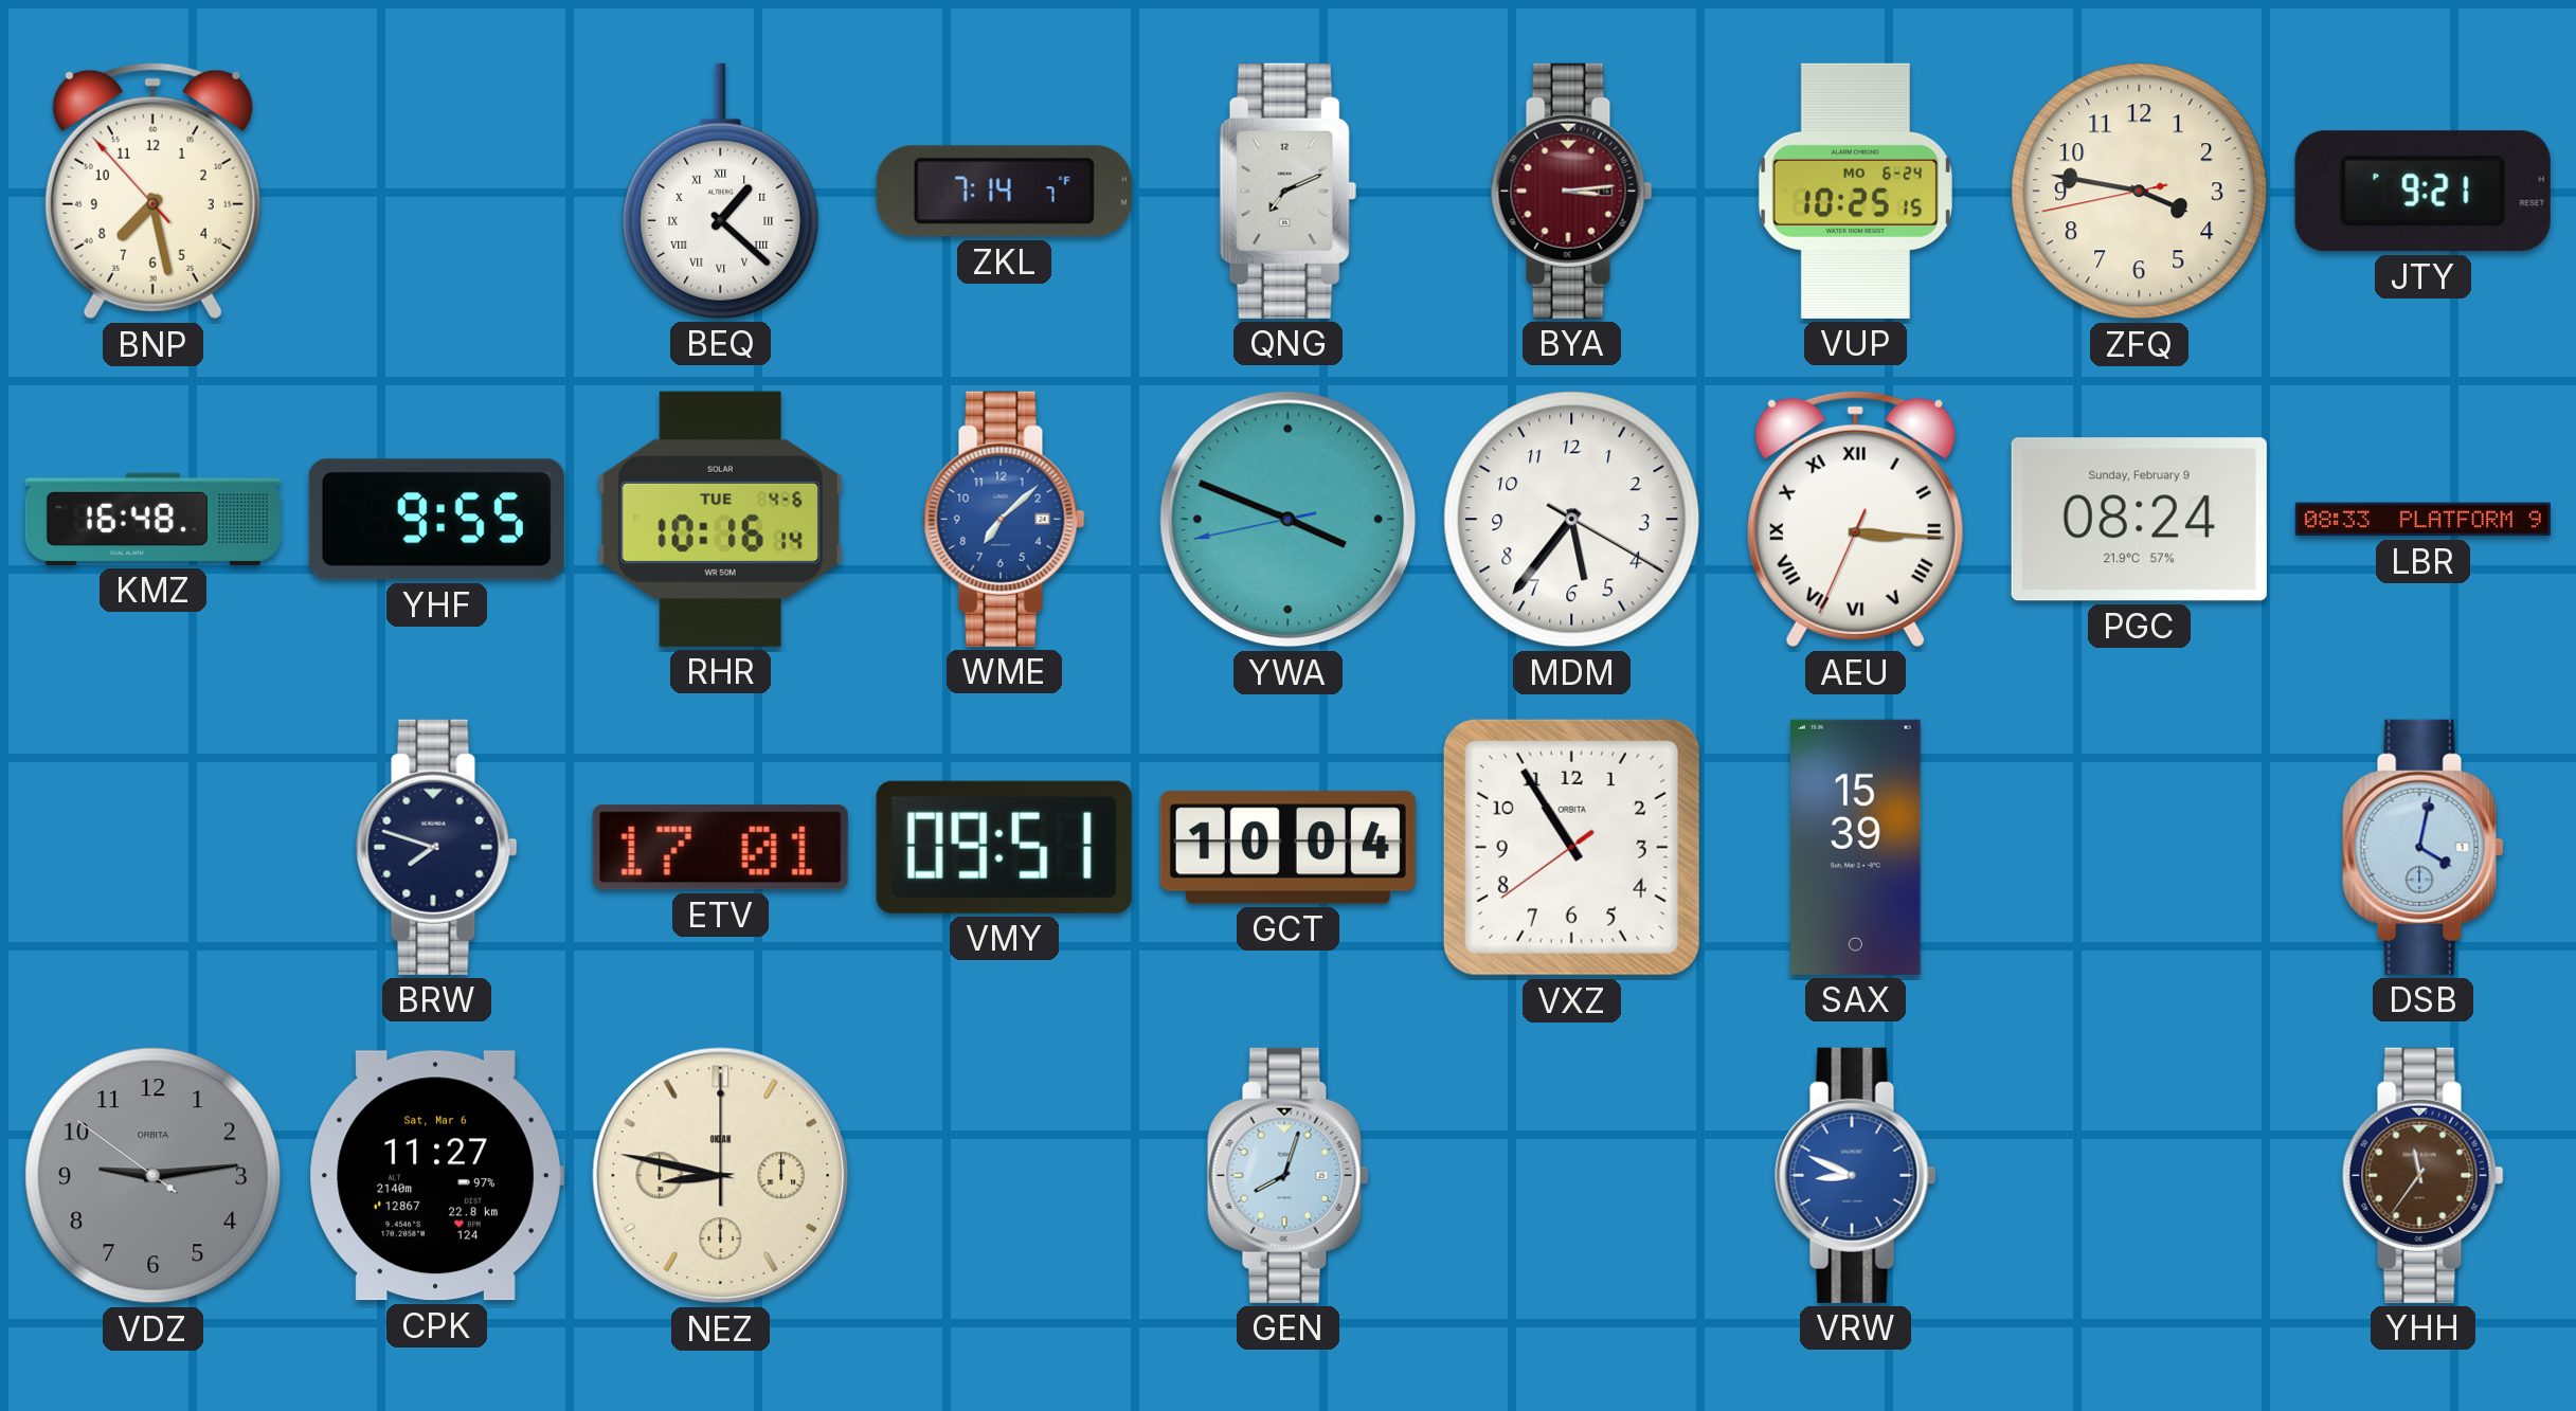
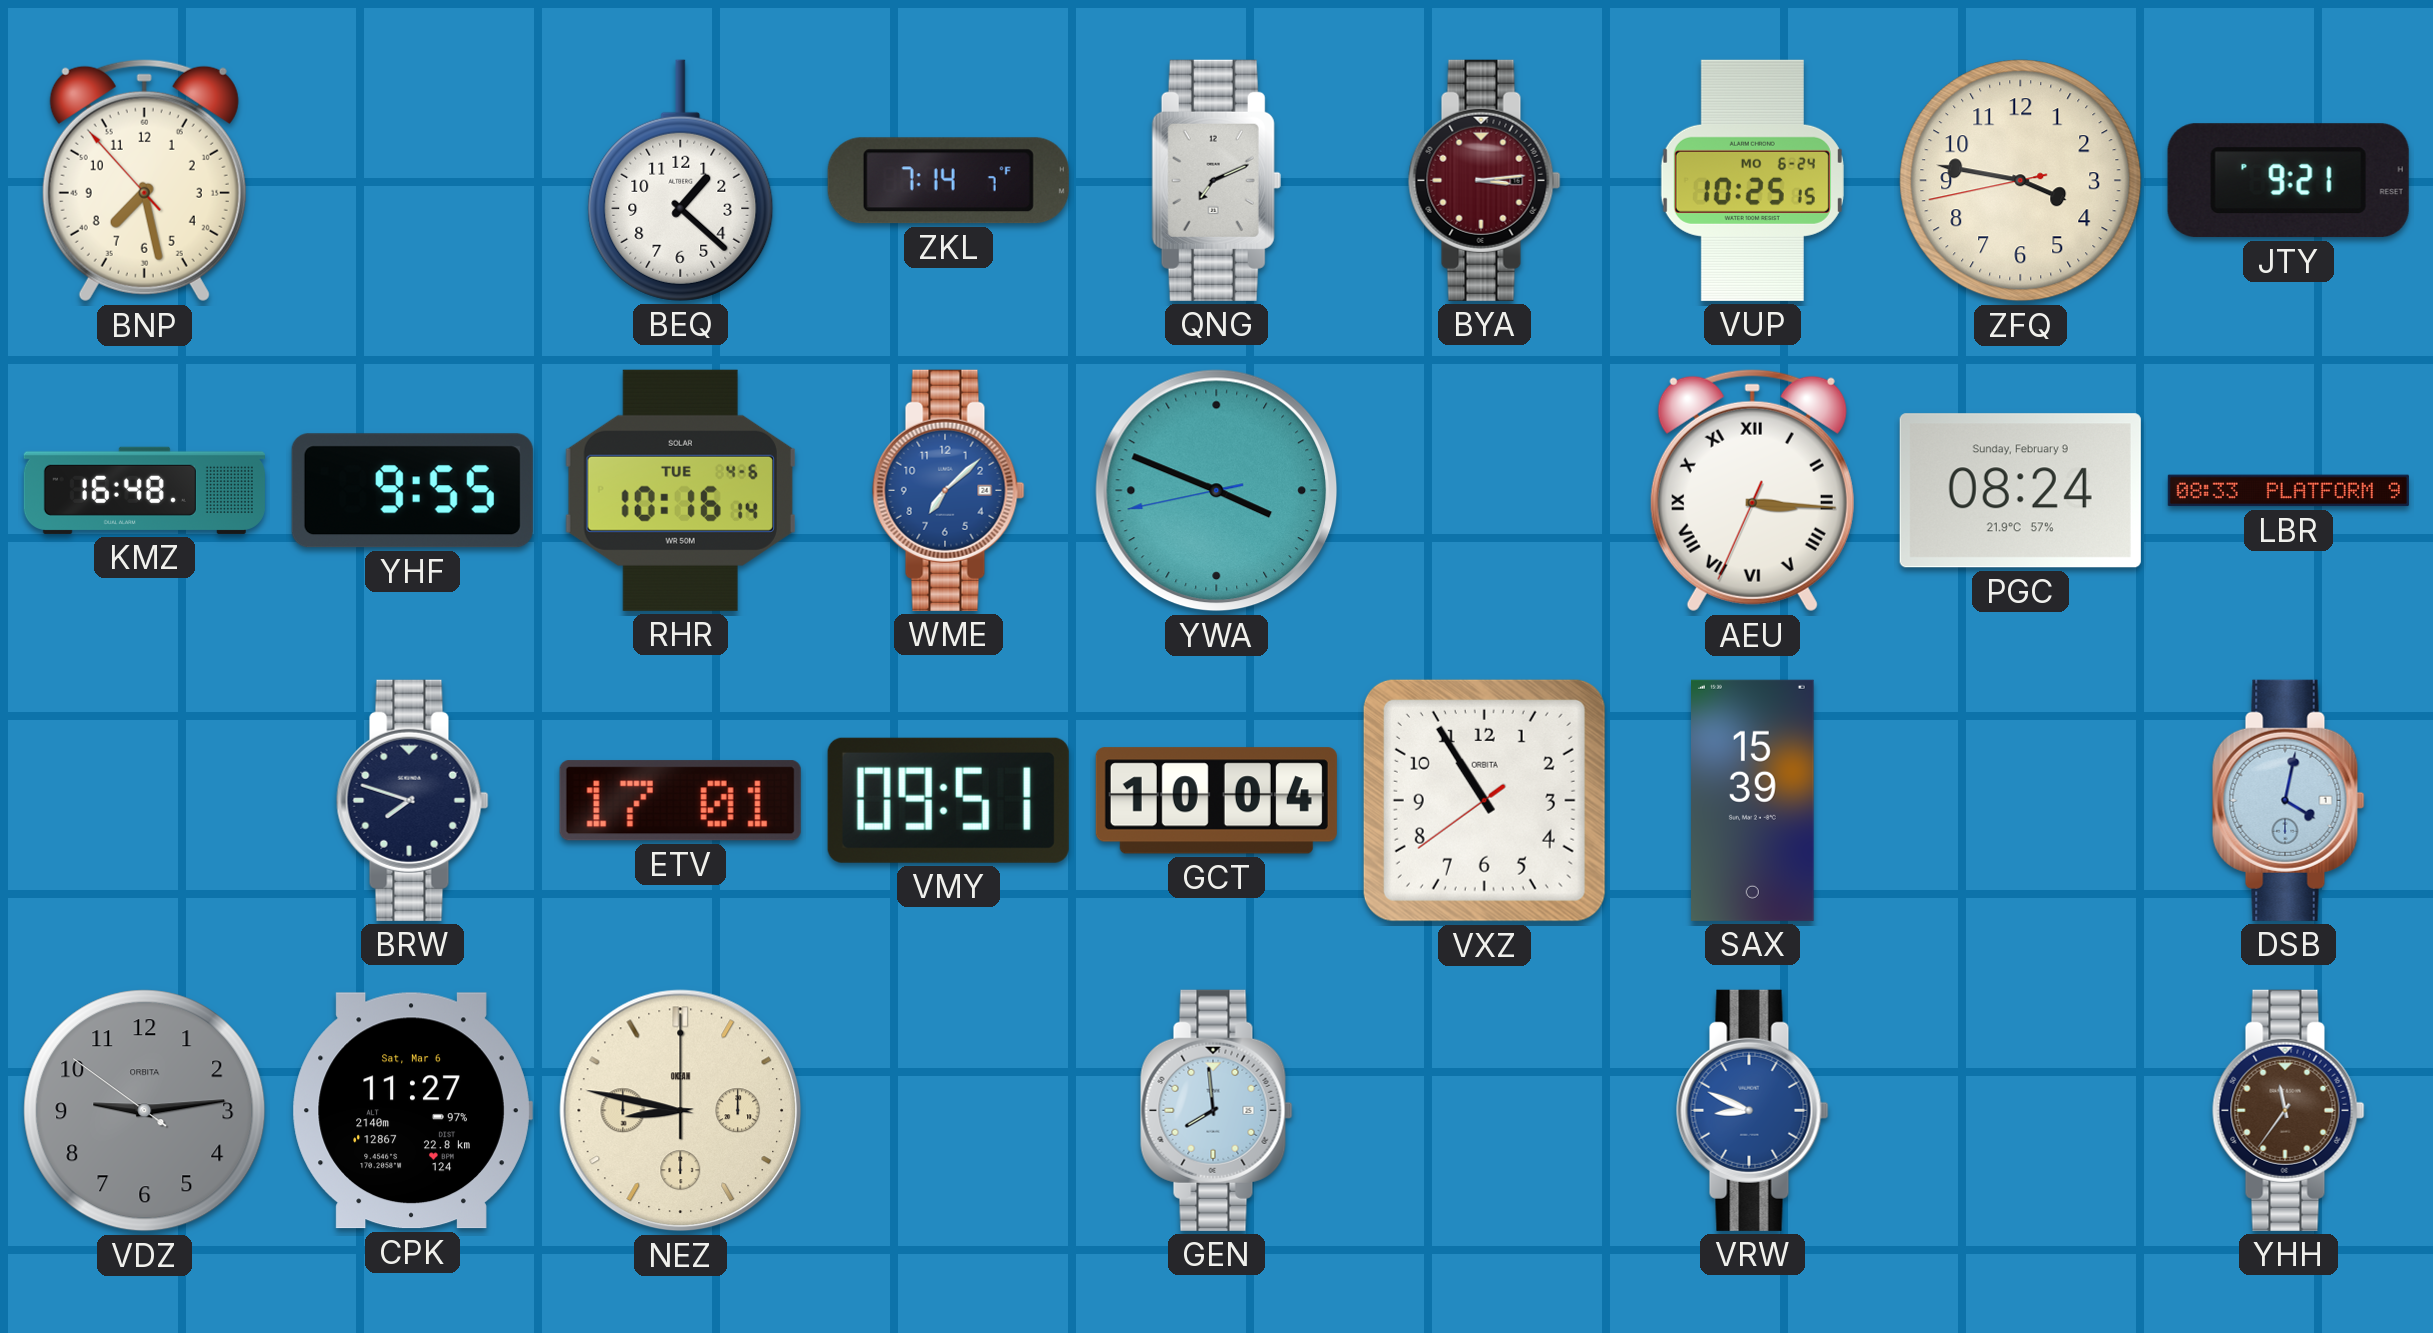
BEQ numerals: Roman -> Arabic
MDM: 5:36 -> none
GEN: 8:03 -> 7:59
